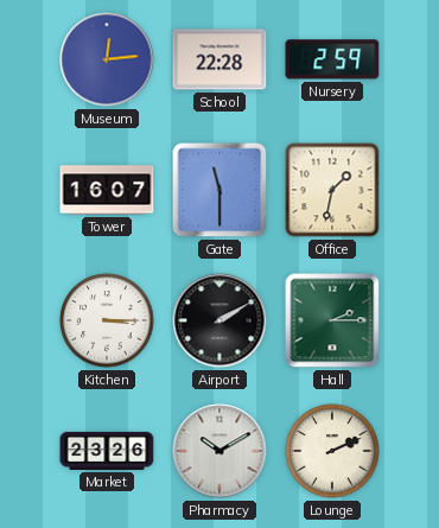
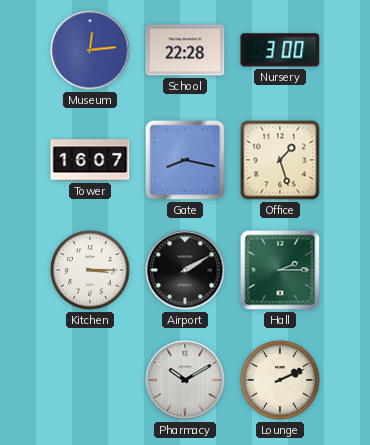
Nursery: 2:59 -> 3:00
Gate: 11:30 -> 8:17
Office: 1:32 -> 1:27
Market: 23:26 -> none
